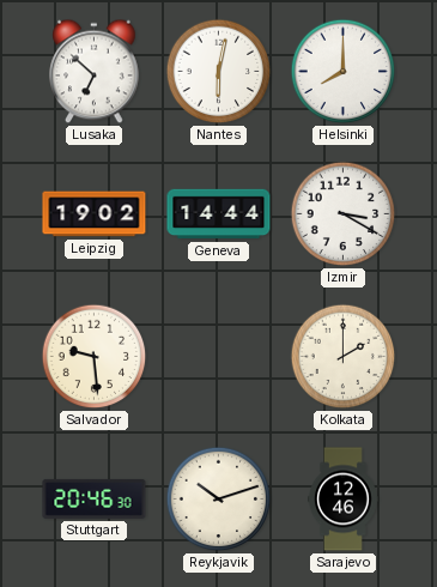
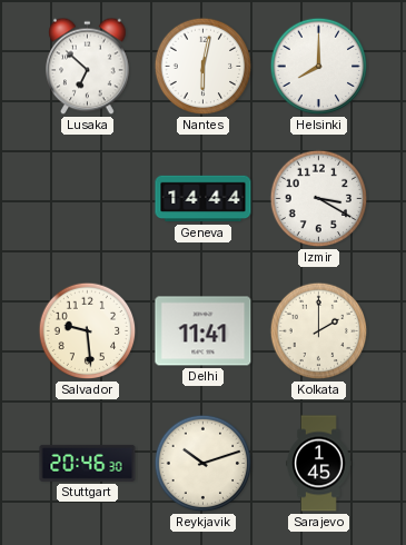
Leipzig: 19:02 -> none
Delhi: none -> 11:41
Sarajevo: 12:46 -> 1:45
